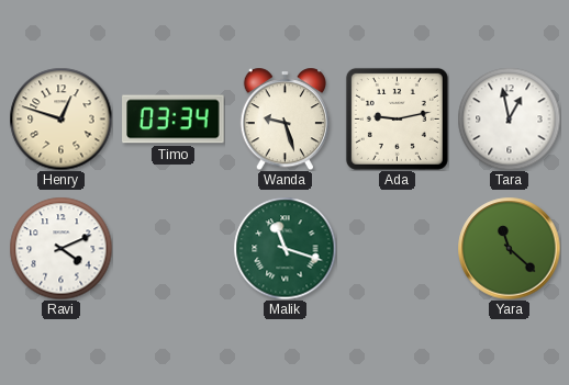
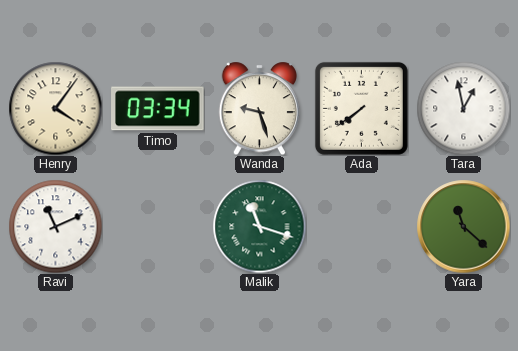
Henry: 12:48 -> 4:06
Ada: 9:13 -> 7:39
Ravi: 4:11 -> 11:11
